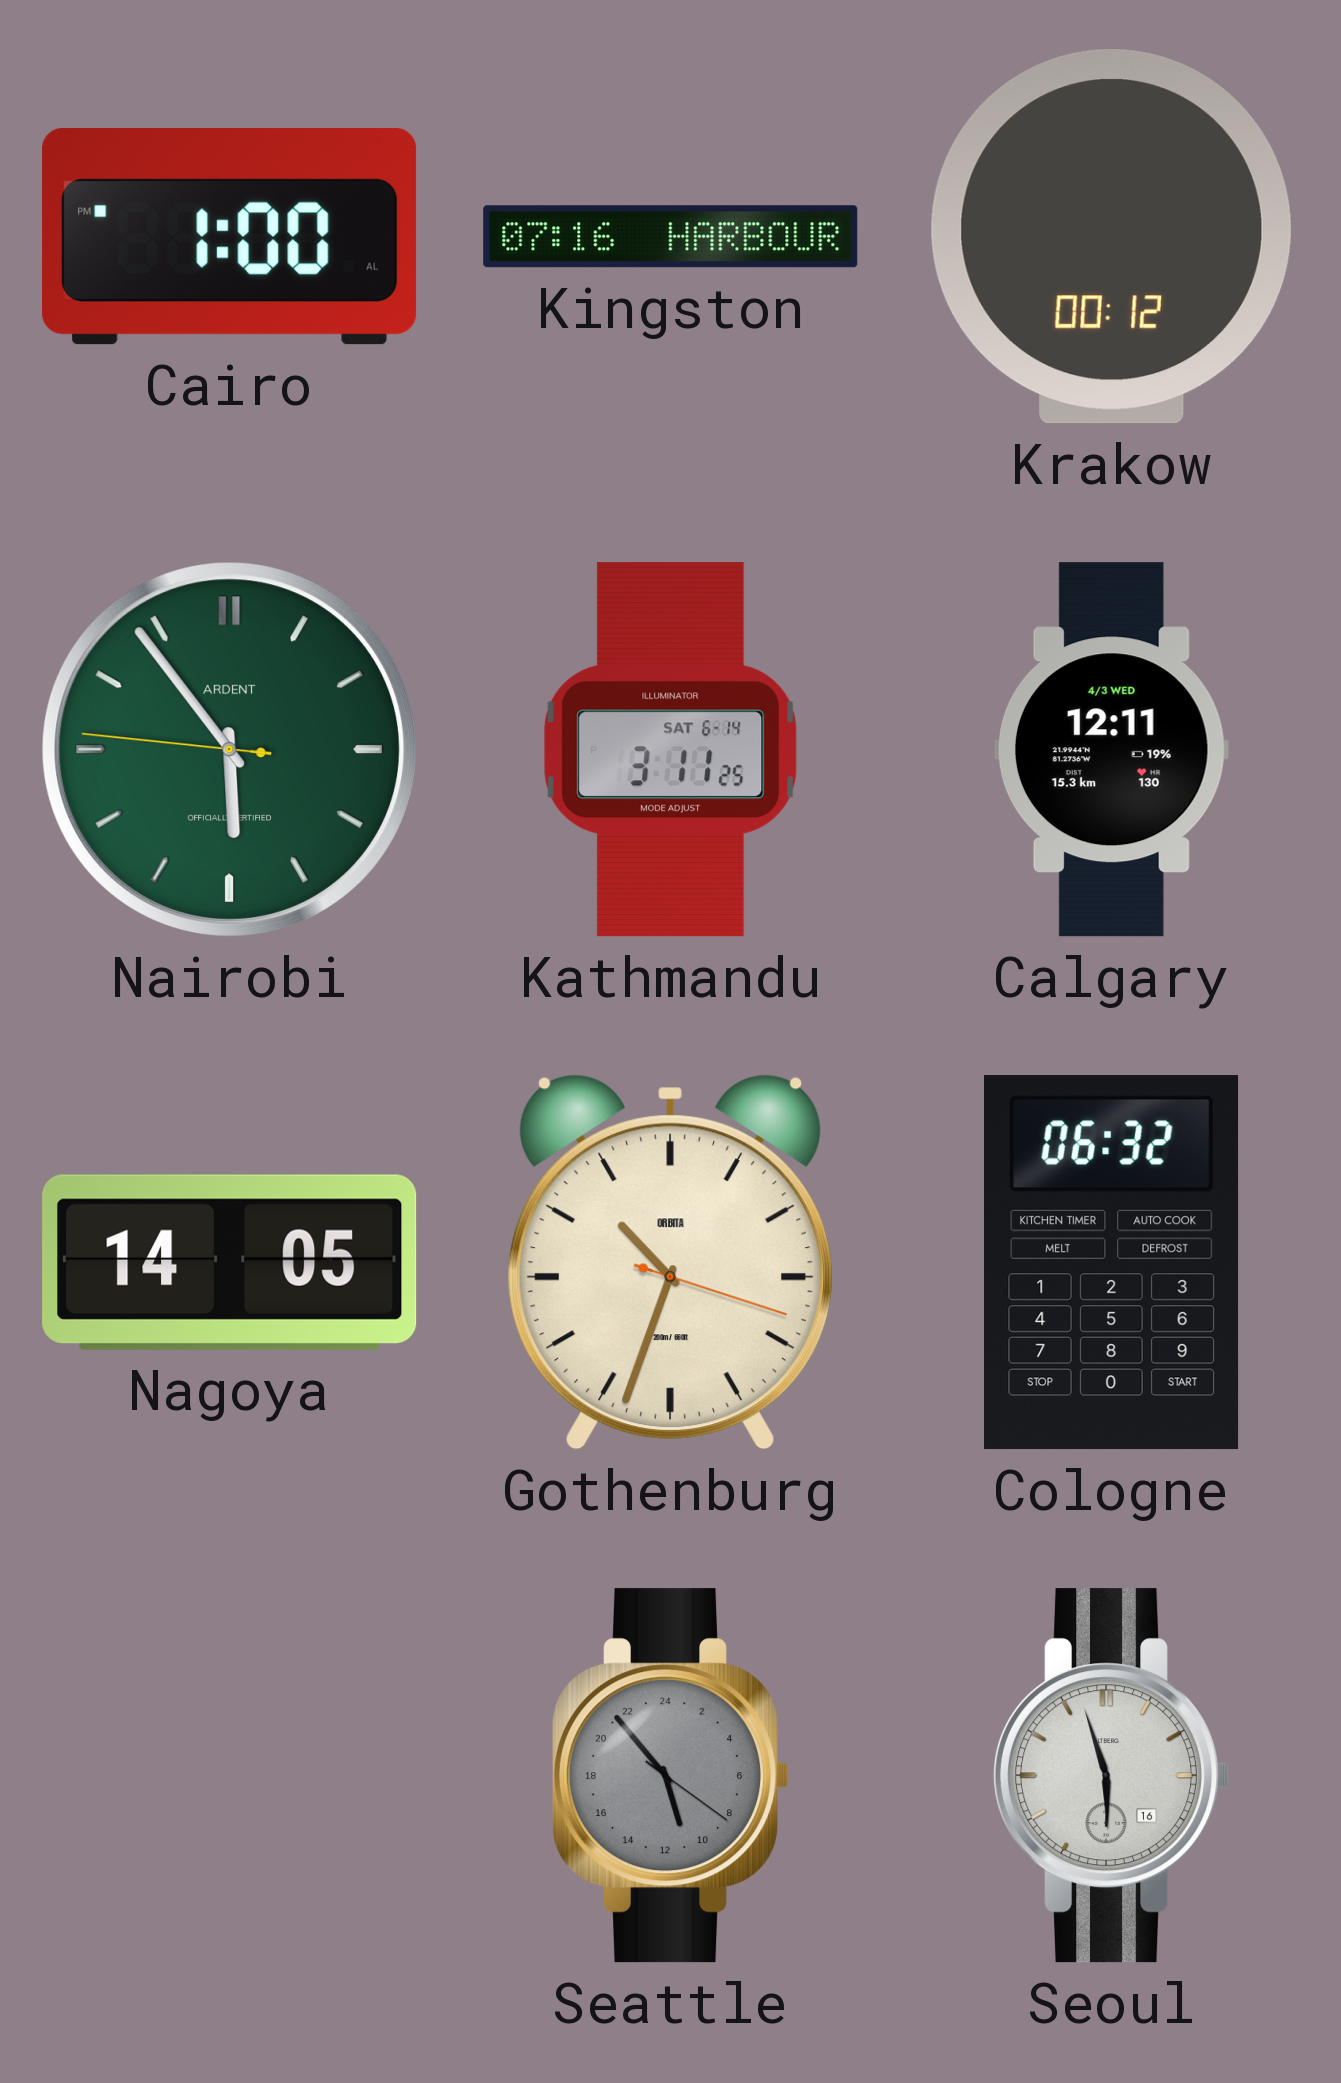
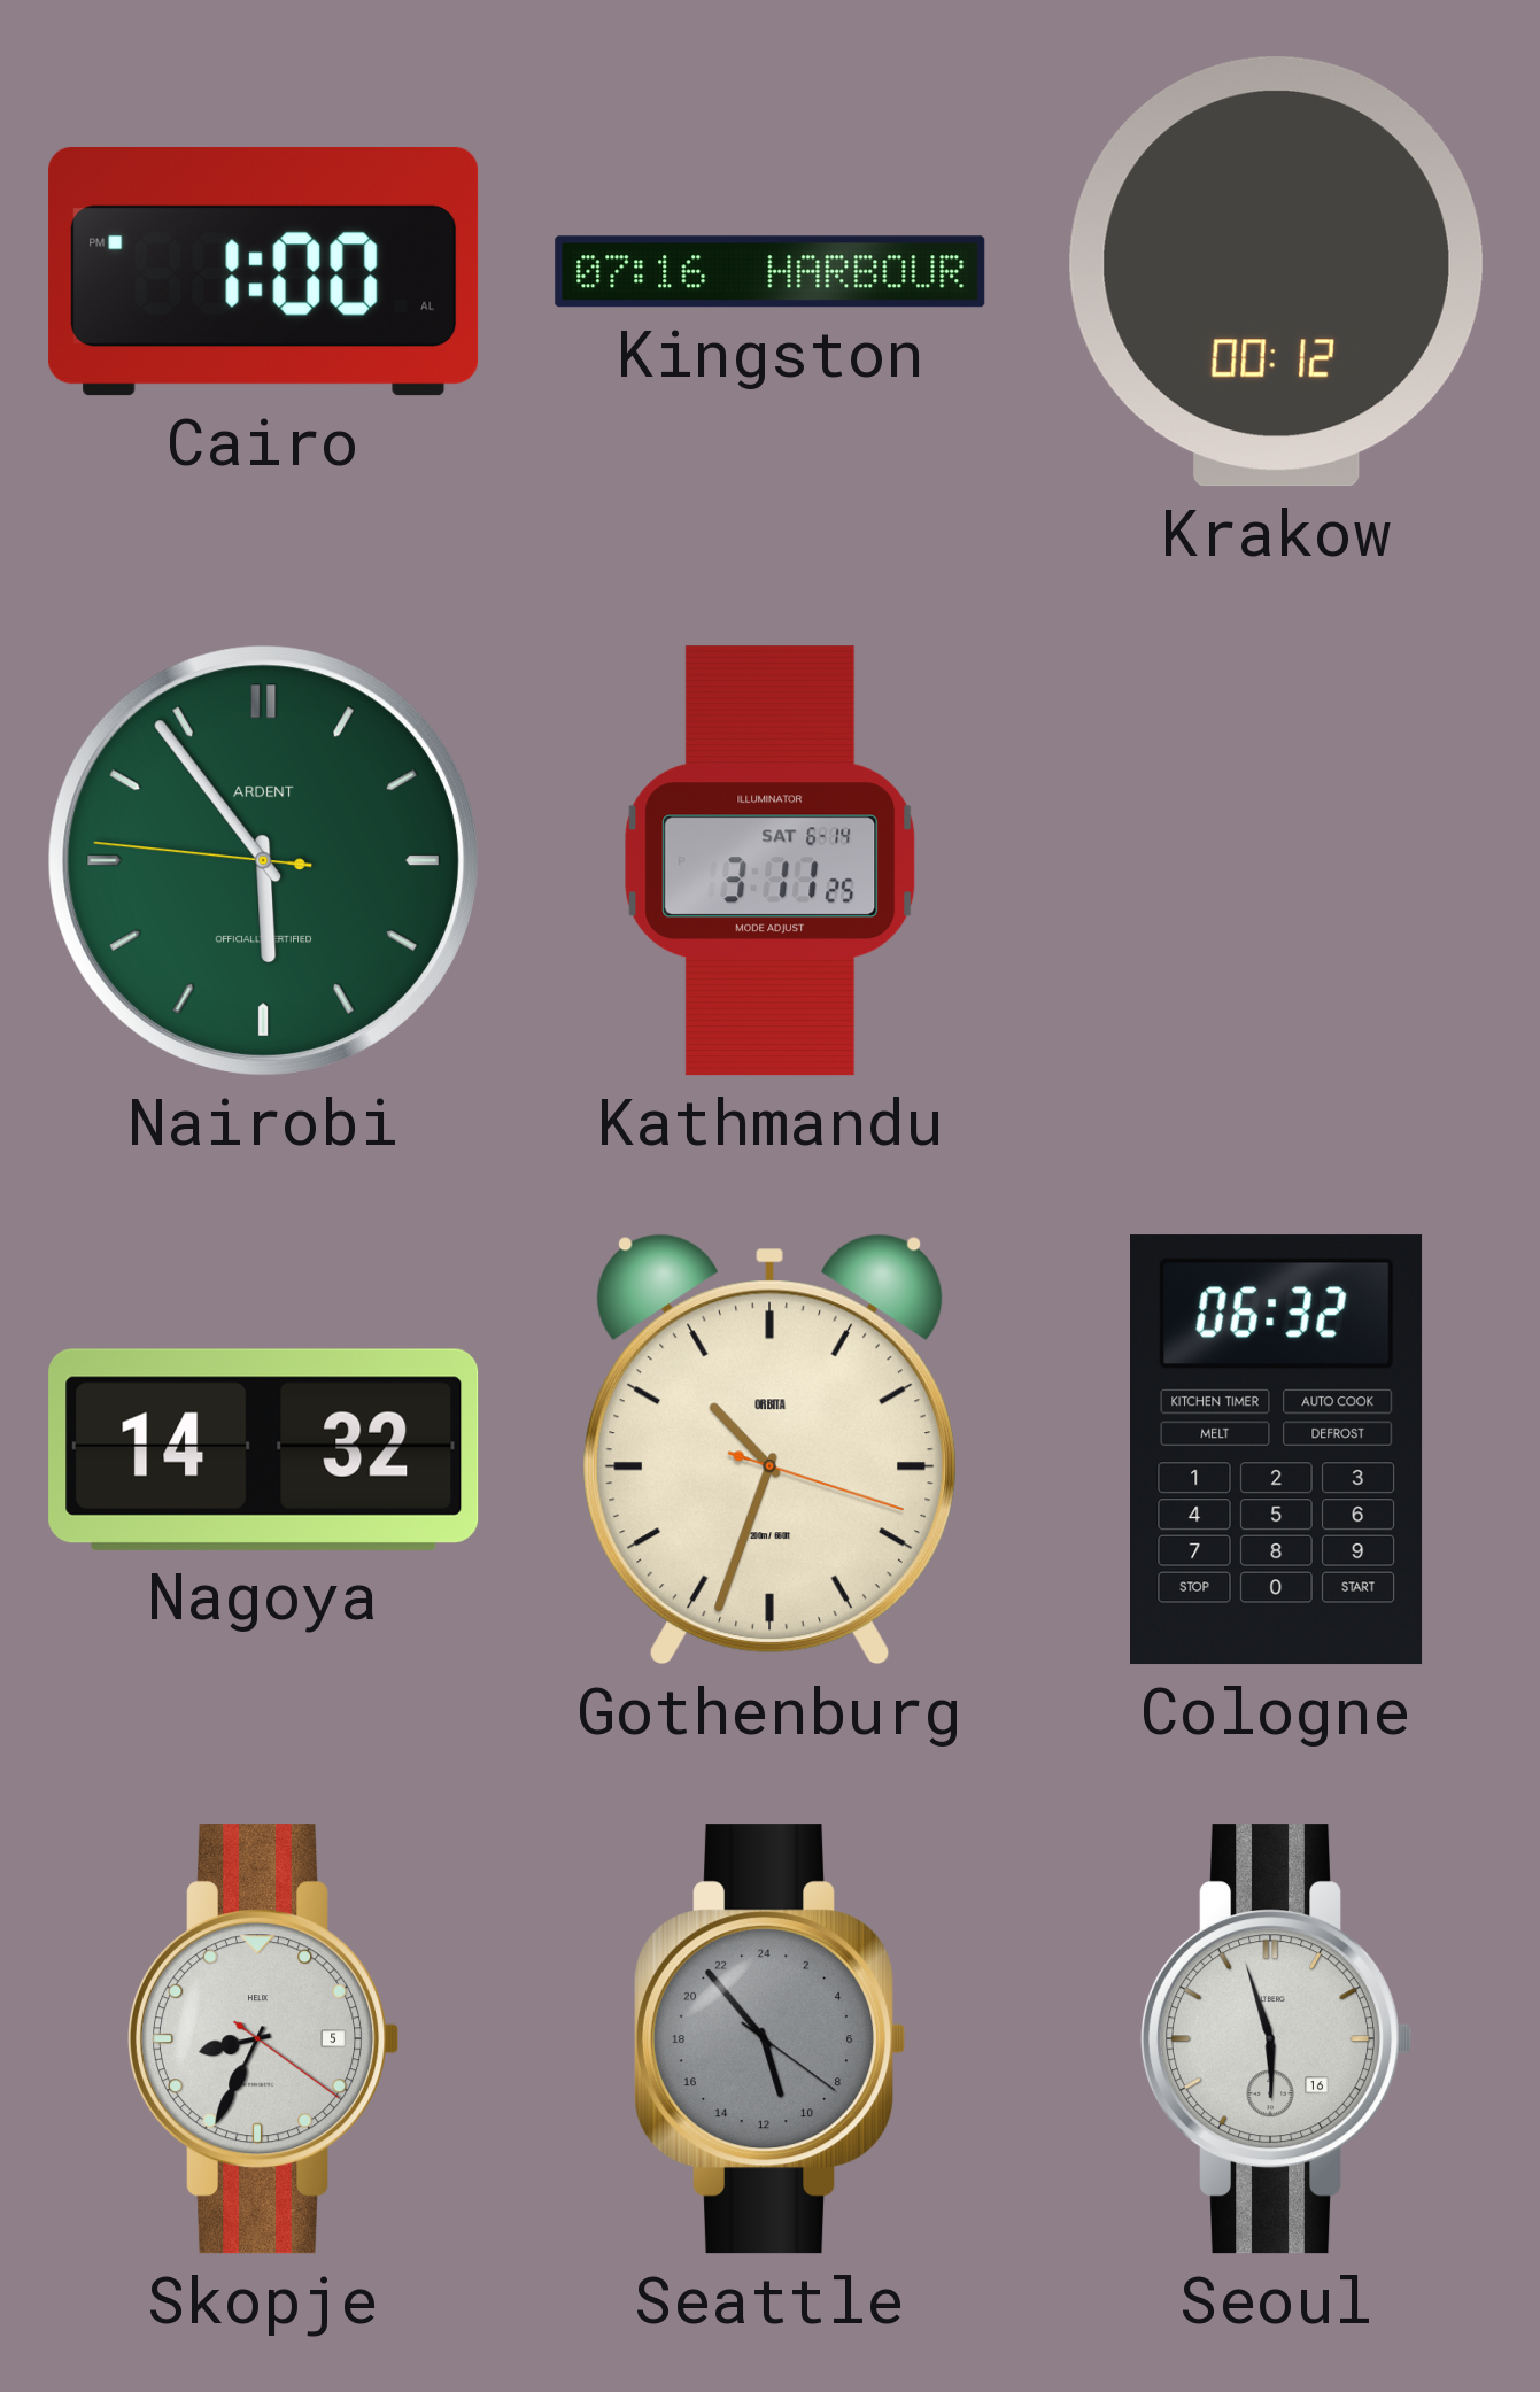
Calgary: 12:11 -> none
Nagoya: 14:05 -> 14:32
Skopje: none -> 8:34
